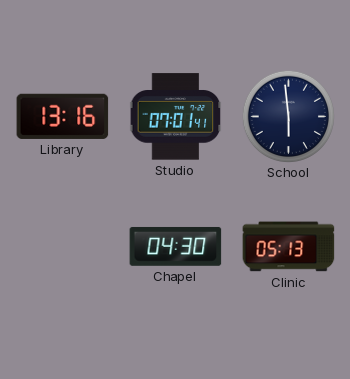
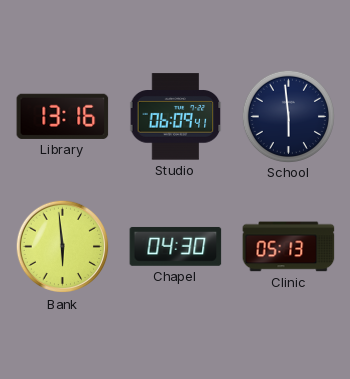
Studio: 07:01 -> 06:09
Bank: none -> 5:59
